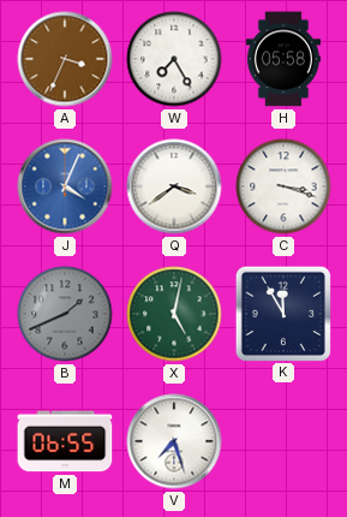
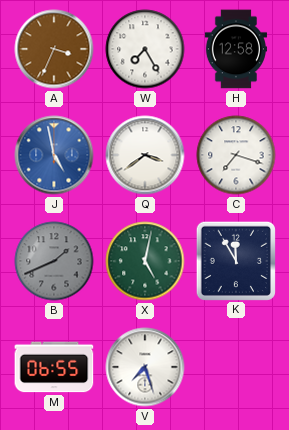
H: 05:58 -> 12:58
J: 4:04 -> 4:58
C: 3:18 -> 7:18
